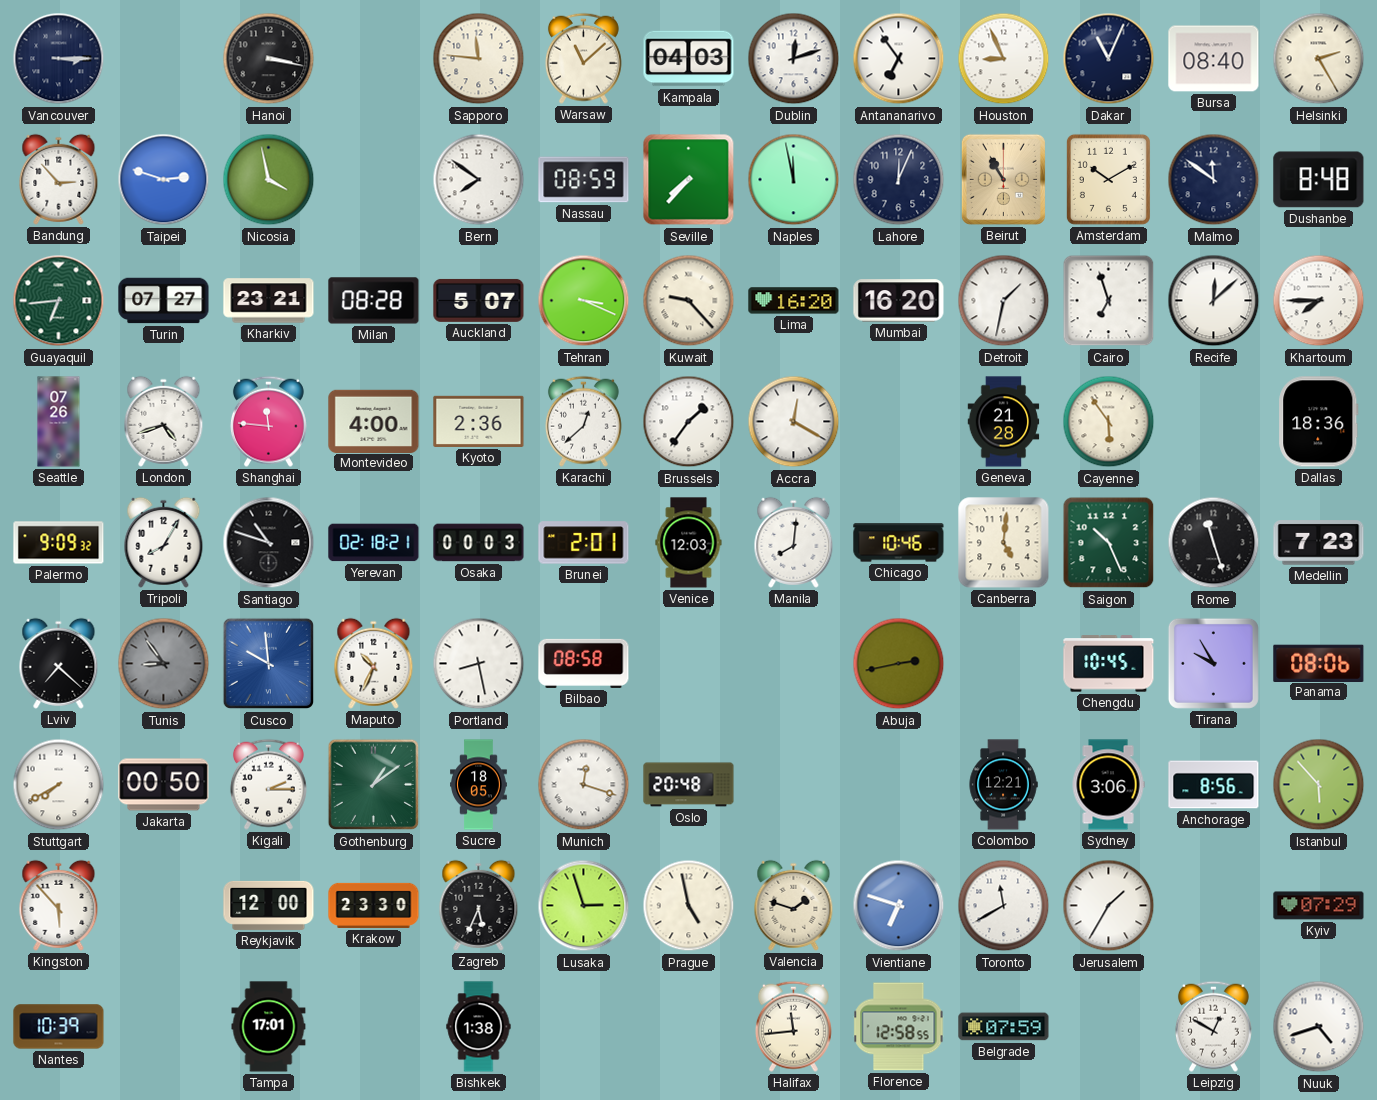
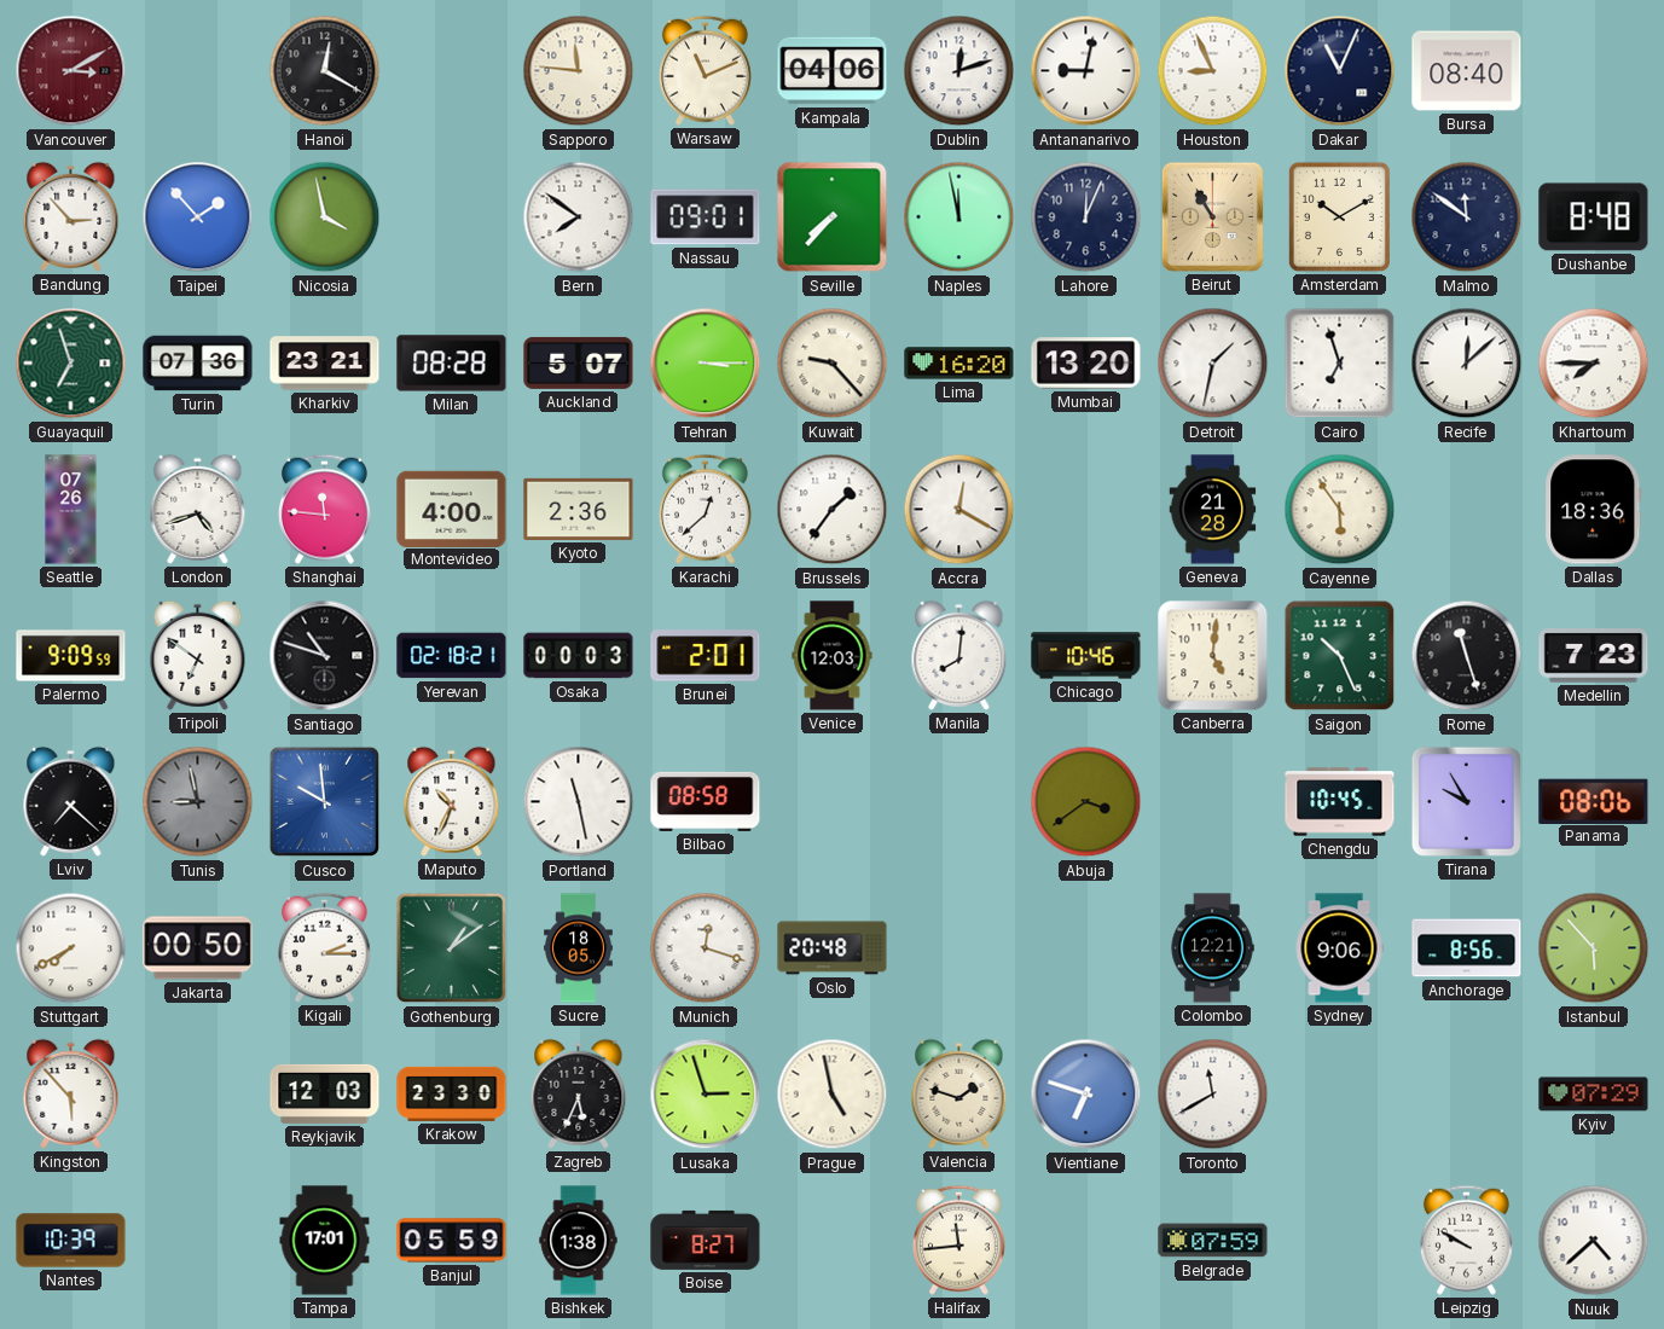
Vancouver: 3:15 -> 3:10
Vancouver dial: navy -> burgundy
Hanoi: 3:17 -> 12:20
Warsaw: 11:08 -> 11:11
Kampala: 04:03 -> 04:06
Antananarivo: 6:54 -> 9:02
Helsinki: 2:25 -> none
Taipei: 2:48 -> 1:53
Nassau: 08:59 -> 09:01
Guayaquil: 6:44 -> 6:57
Turin: 07:27 -> 07:36
Tehran: 3:19 -> 3:15
Mumbai: 16:20 -> 13:20
Palermo: 9:09:32 -> 9:09:59
Tripoli: 8:05 -> 6:51
Tunis: 8:54 -> 8:58
Portland: 8:28 -> 11:28
Abuja: 2:43 -> 3:39
Sydney: 3:06 -> 9:06
Reykjavik: 12:00 -> 12:03
Jerusalem: 1:35 -> none
Banjul: none -> 05:59
Boise: none -> 8:27
Florence: 12:58 -> none
Leipzig: 12:50 -> 9:50
Nuuk: 4:42 -> 4:38
